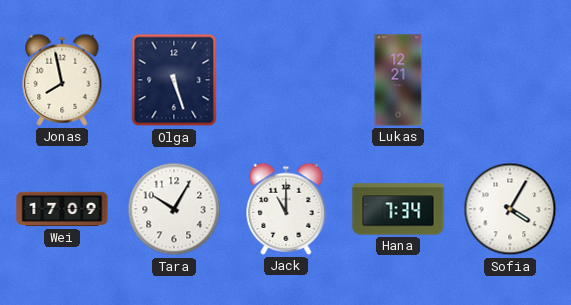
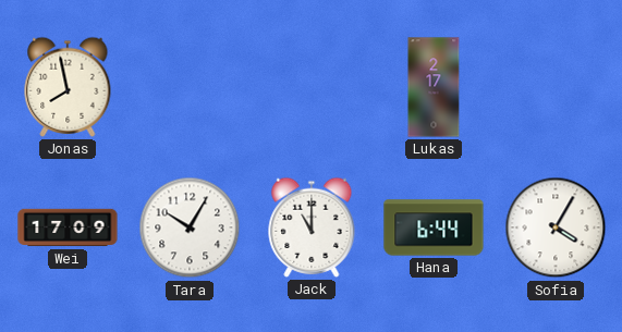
Olga: 5:27 -> none
Lukas: 12:21 -> 2:17
Hana: 7:34 -> 6:44
